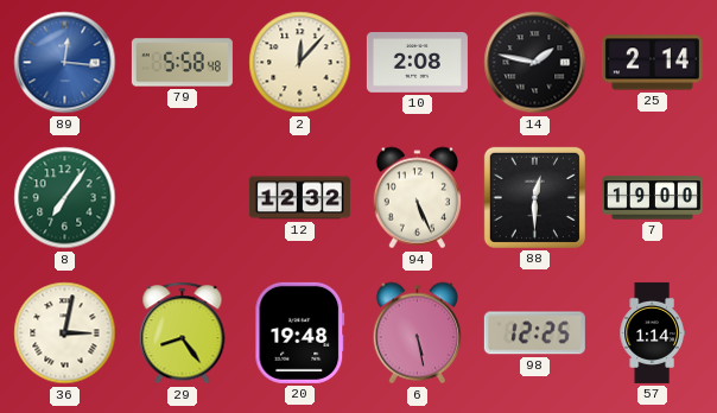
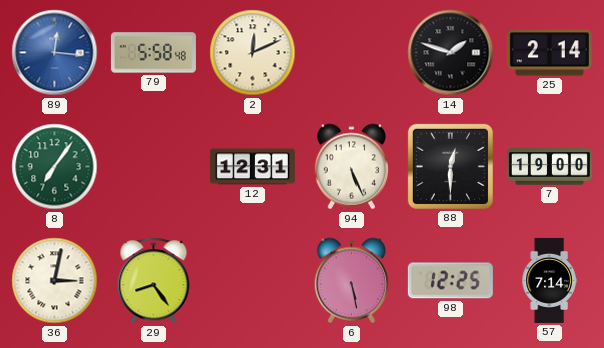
2: 12:07 -> 12:11
10: 2:08 -> none
14: 1:47 -> 1:48
12: 12:32 -> 12:31
20: 19:48 -> none
57: 1:14 -> 7:14
